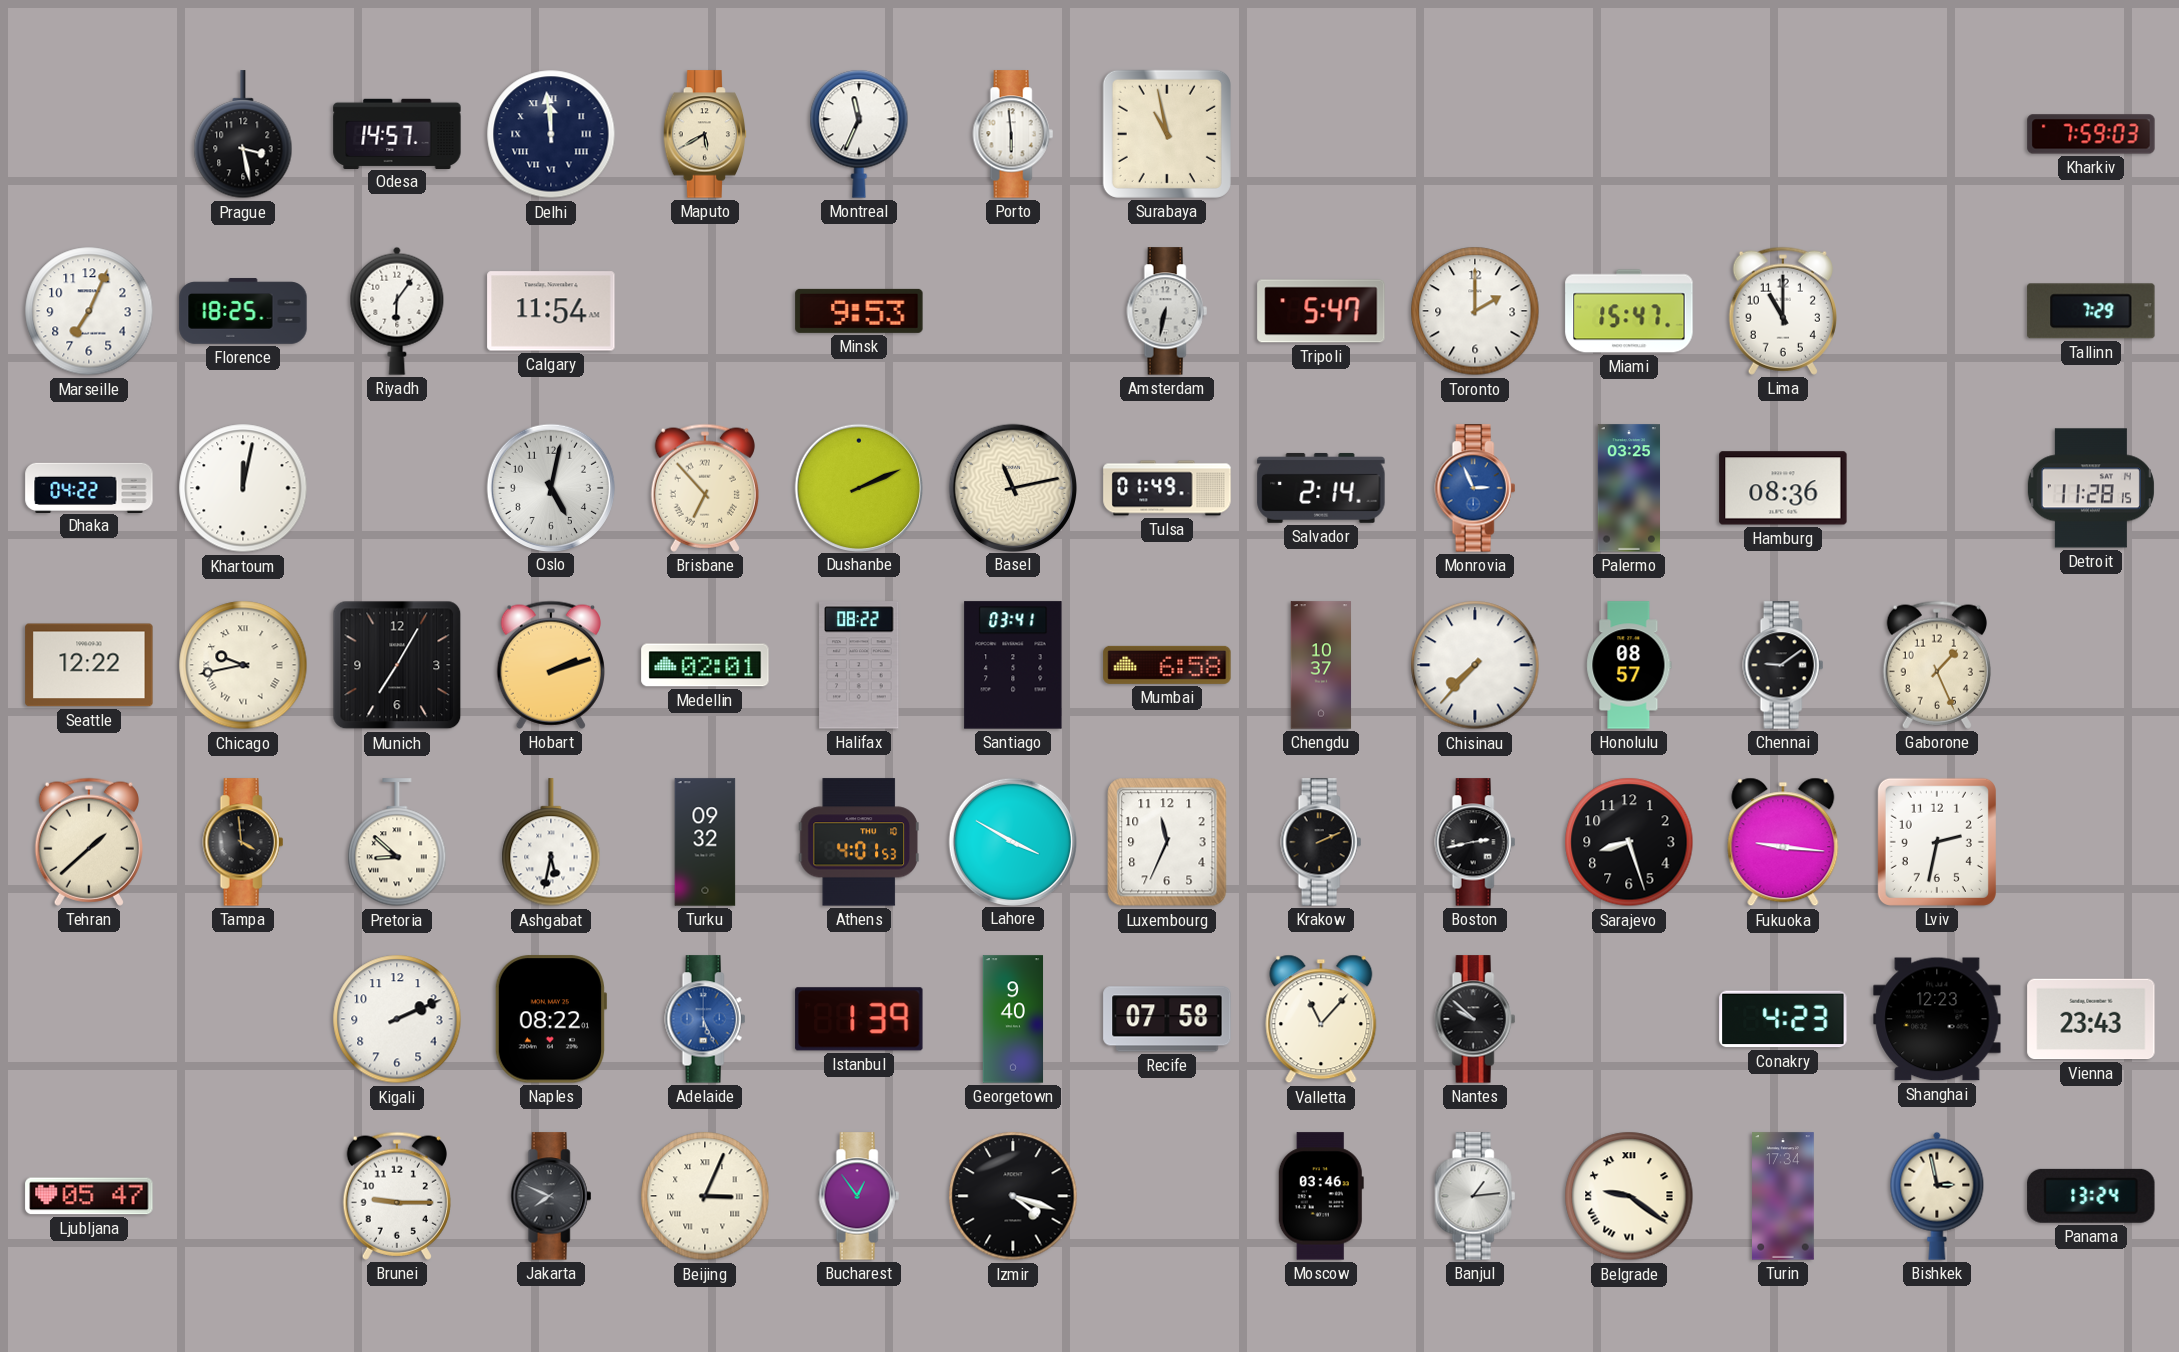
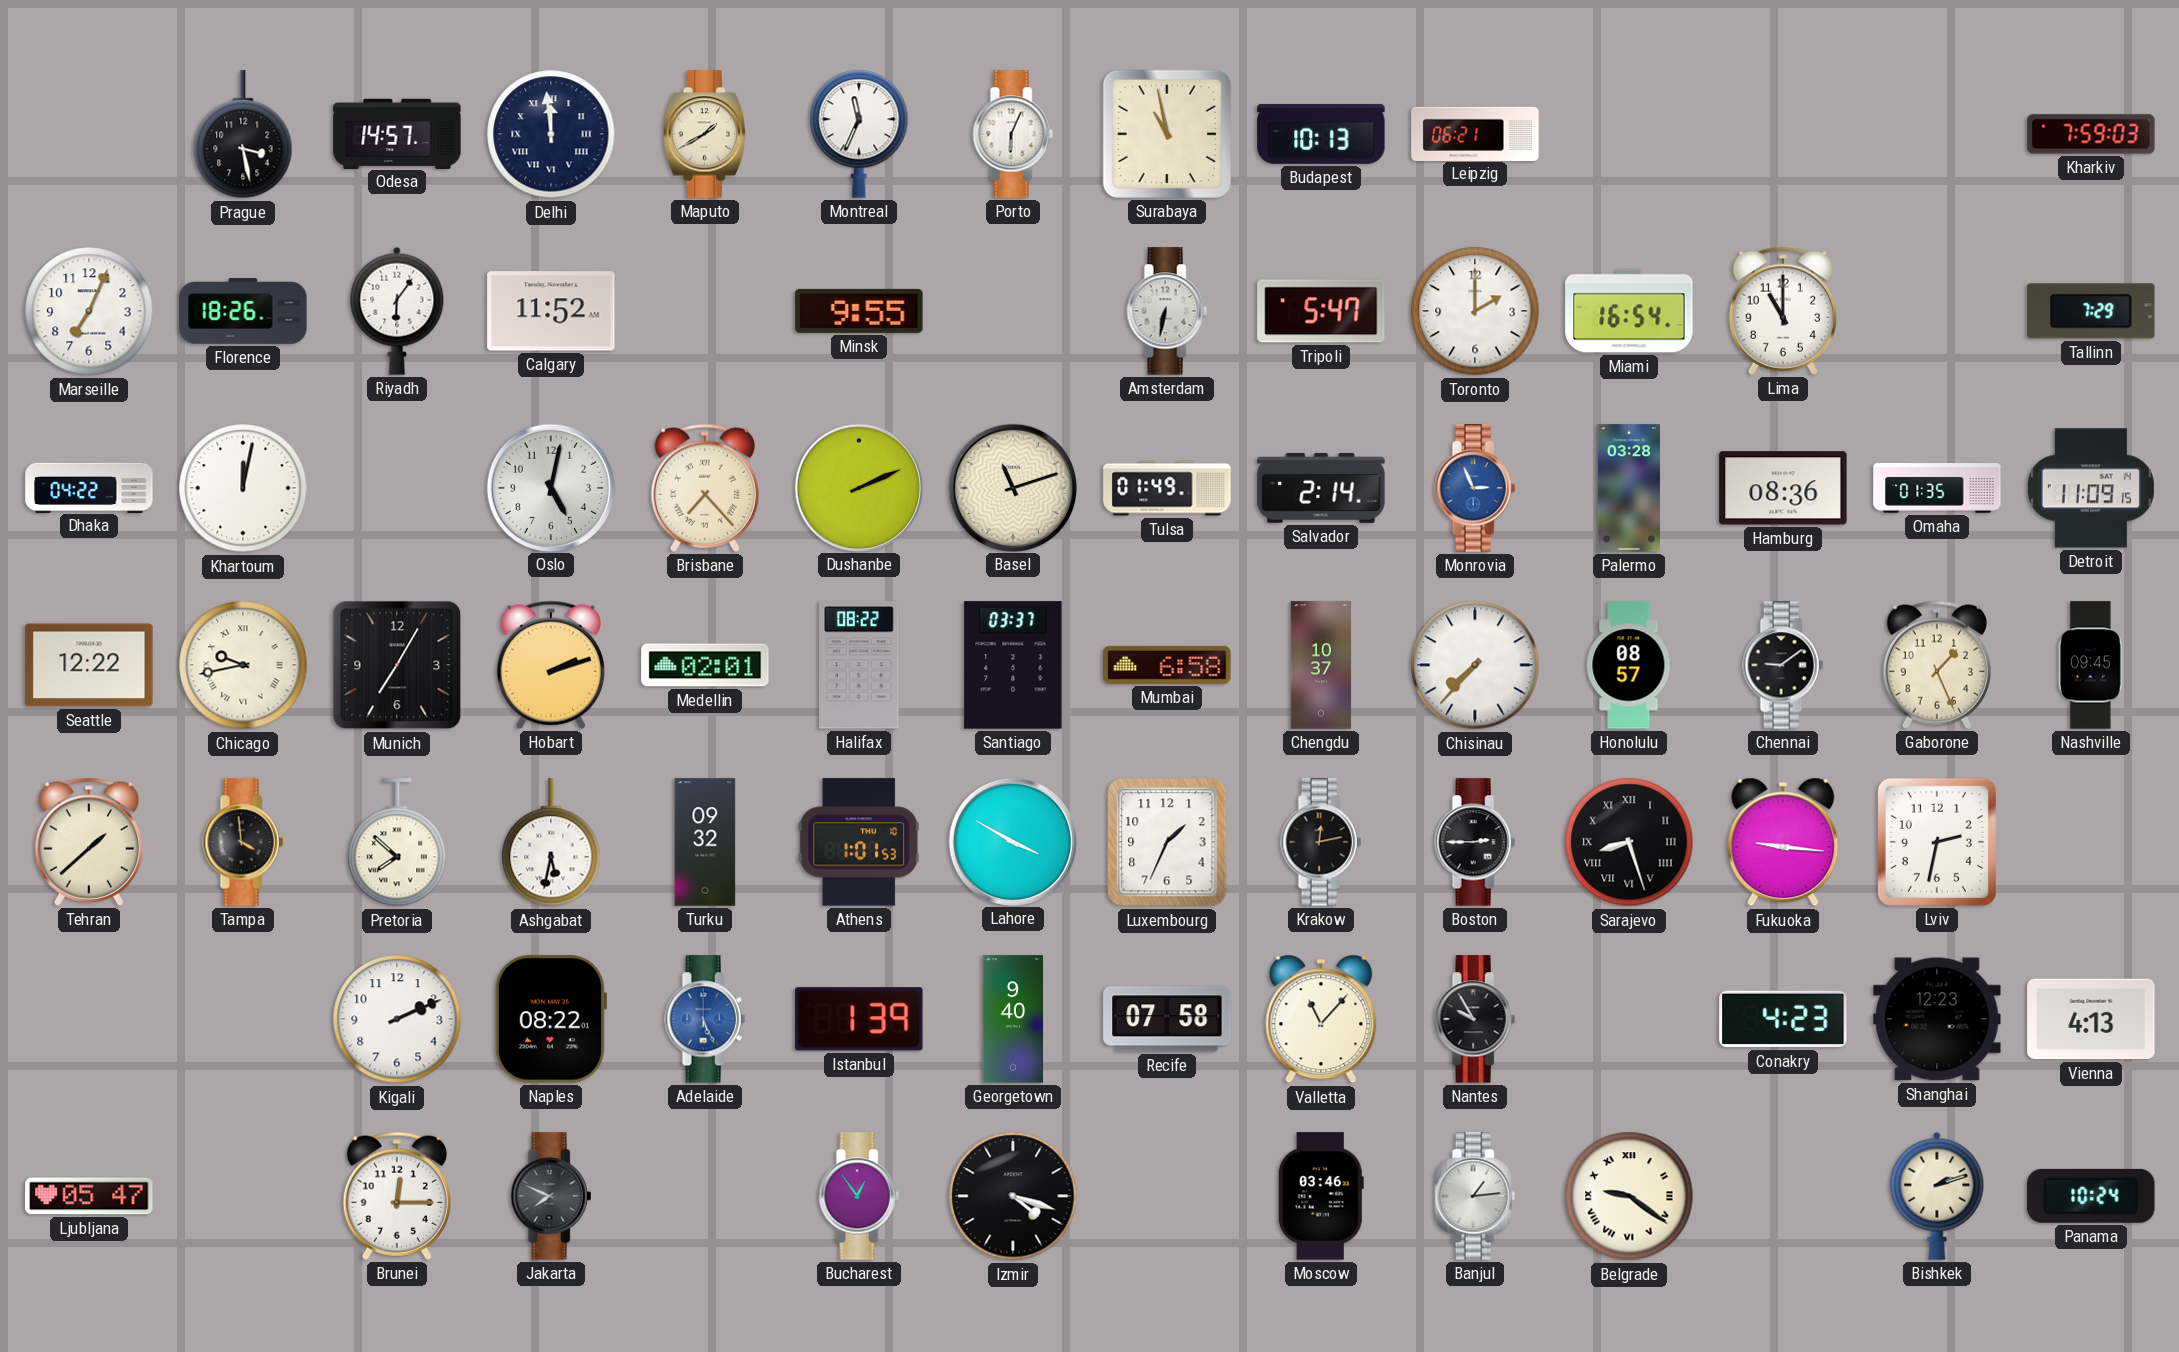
Maputo: 5:40 -> 1:40
Porto: 5:59 -> 6:04
Budapest: none -> 10:13
Leipzig: none -> 06:21
Florence: 18:25 -> 18:26
Calgary: 11:54 -> 11:52
Minsk: 9:53 -> 9:55
Miami: 15:47 -> 16:54
Brisbane: 6:53 -> 7:23
Basel: 11:13 -> 11:12
Palermo: 03:25 -> 03:28
Omaha: none -> 01:35
Detroit: 11:28 -> 11:09
Santiago: 03:41 -> 03:37
Nashville: none -> 09:45
Pretoria: 8:52 -> 7:52
Athens: 4:01 -> 1:01
Luxembourg: 11:34 -> 1:34
Krakow: 2:11 -> 12:13
Boston: 2:43 -> 2:45
Sarajevo numerals: Arabic -> Roman
Nantes: 9:52 -> 9:55
Vienna: 23:43 -> 4:13
Brunei: 9:15 -> 12:15
Beijing: 3:04 -> none
Turin: 17:34 -> none
Bishkek: 2:58 -> 2:12
Panama: 13:24 -> 10:24
